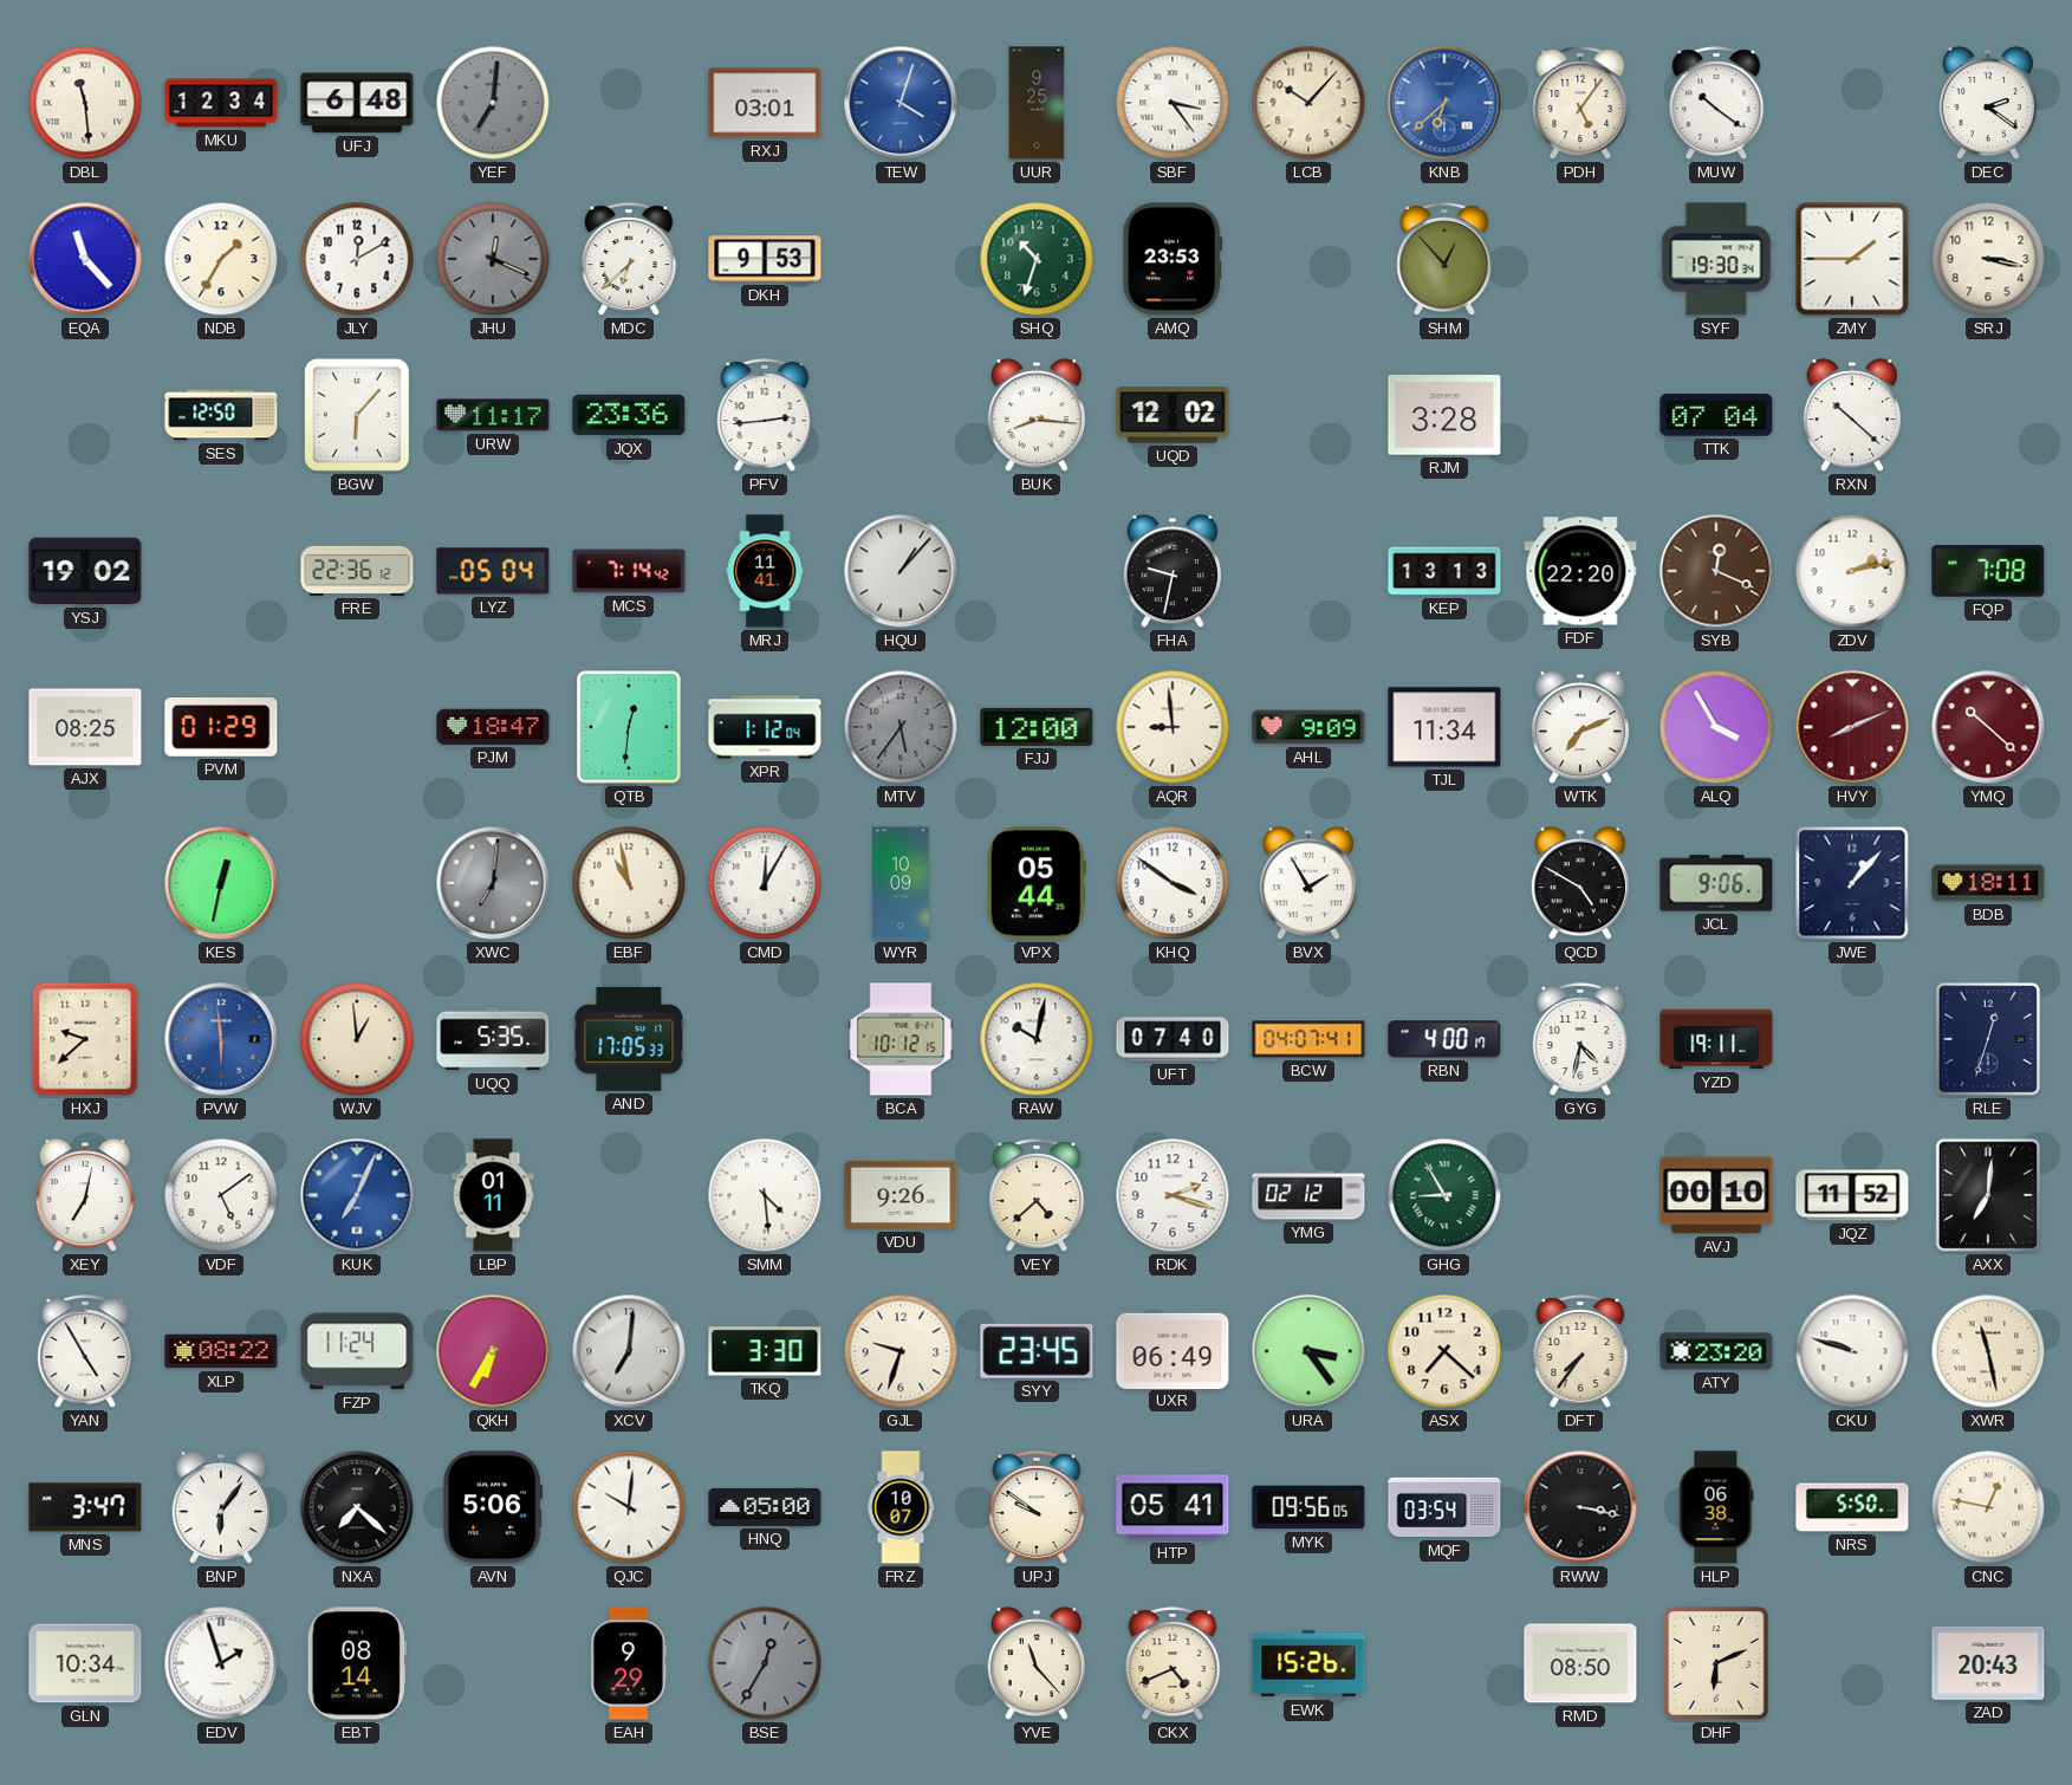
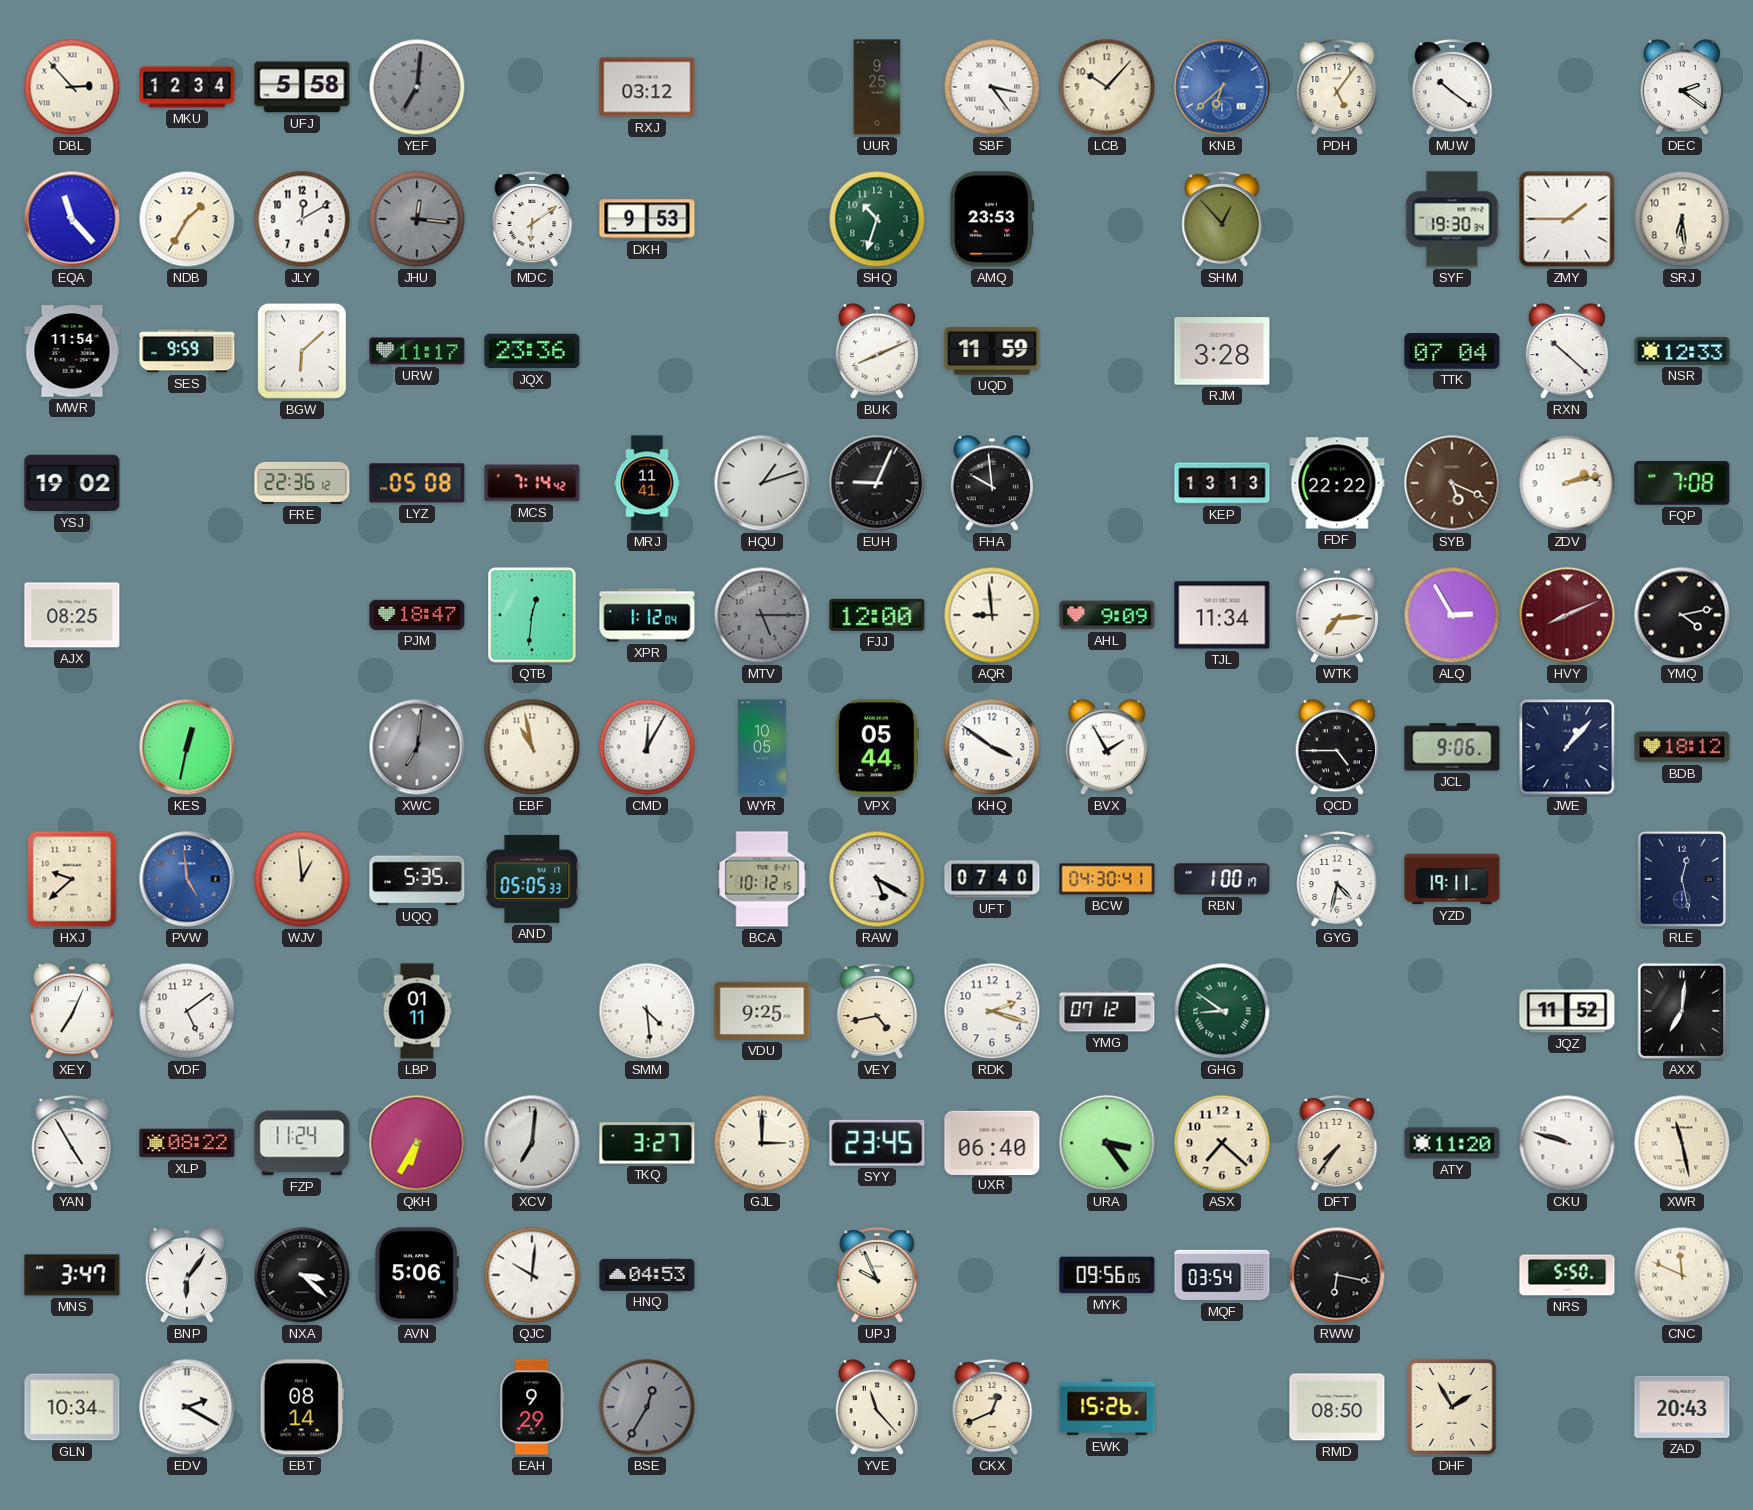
DBL: 11:29 -> 2:53
UFJ: 6:48 -> 5:58
RXJ: 03:01 -> 03:12
TEW: 4:03 -> none
JHU: 12:19 -> 12:16
MDC: 6:38 -> 6:09
SRJ: 3:17 -> 6:29
MWR: none -> 11:54
SES: 12:50 -> 9:59
BGW: 6:07 -> 6:08
PFV: 2:44 -> none
BUK: 8:16 -> 8:11
UQD: 12:02 -> 11:59
NSR: none -> 12:33
LYZ: 05:04 -> 05:08
HQU: 1:07 -> 1:12
EUH: none -> 9:04
FHA: 9:32 -> 9:59
FDF: 22:20 -> 22:22
SYB: 12:19 -> 5:19
PVM: 01:29 -> none
MTV: 5:36 -> 5:15
WTK: 7:11 -> 7:14
ALQ: 3:55 -> 2:55
YMQ: 10:22 -> 4:13
YMQ dial: burgundy -> black
WYR: 10:09 -> 10:05
QCD: 4:50 -> 4:45
BDB: 18:11 -> 18:12
PVW: 5:59 -> 4:59
AND: 17:05 -> 05:05
RAW: 10:02 -> 5:20
BCW: 04:07 -> 04:30
RBN: 4:00 -> 1:00
RLE: 12:33 -> 12:28
XEY: 7:02 -> 7:04
KUK: 7:04 -> none
VDU: 9:26 -> 9:25
VEY: 4:38 -> 4:43
YMG: 02:12 -> 07:12
GHG: 8:55 -> 8:51
AVJ: 00:10 -> none
TKQ: 3:30 -> 3:27
GJL: 9:33 -> 3:00
UXR: 06:49 -> 06:40
ATY: 23:20 -> 11:20
NXA: 7:22 -> 3:22
HNQ: 05:00 -> 04:53
FRZ: 10:07 -> none
UPJ: 9:51 -> 9:56
HTP: 05:41 -> none
RWW: 3:17 -> 6:17
HLP: 06:38 -> none
CNC: 12:47 -> 11:49
EDV: 1:57 -> 2:20
CKX: 4:41 -> 12:41
DHF: 6:11 -> 1:55
